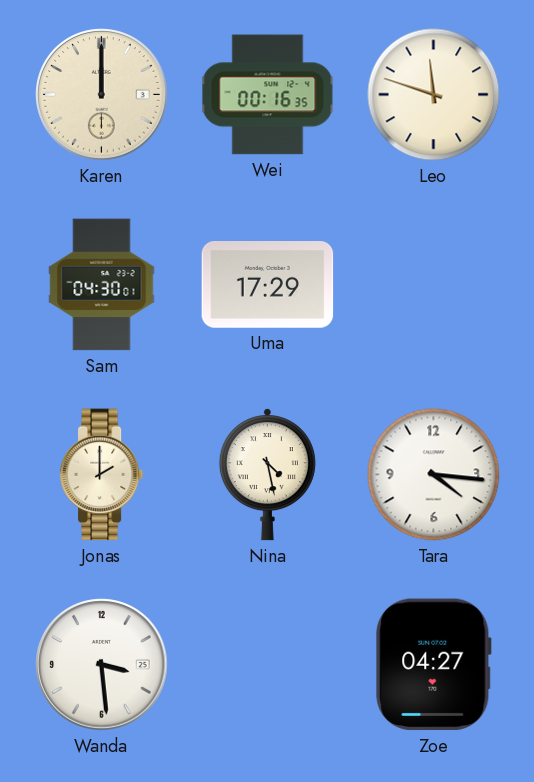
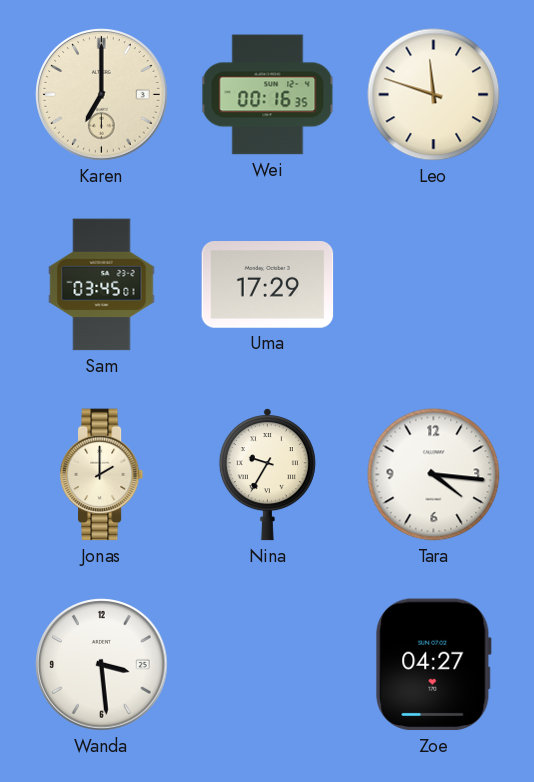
Karen: 12:00 -> 7:00
Sam: 04:30 -> 03:45
Nina: 4:28 -> 9:35
